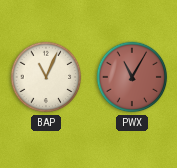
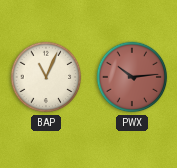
PWX: 11:05 -> 10:14
